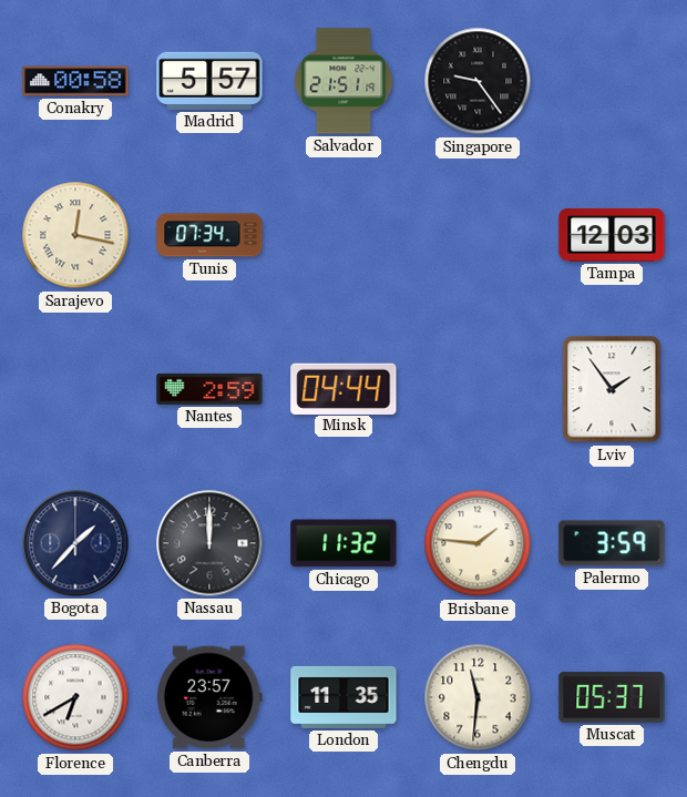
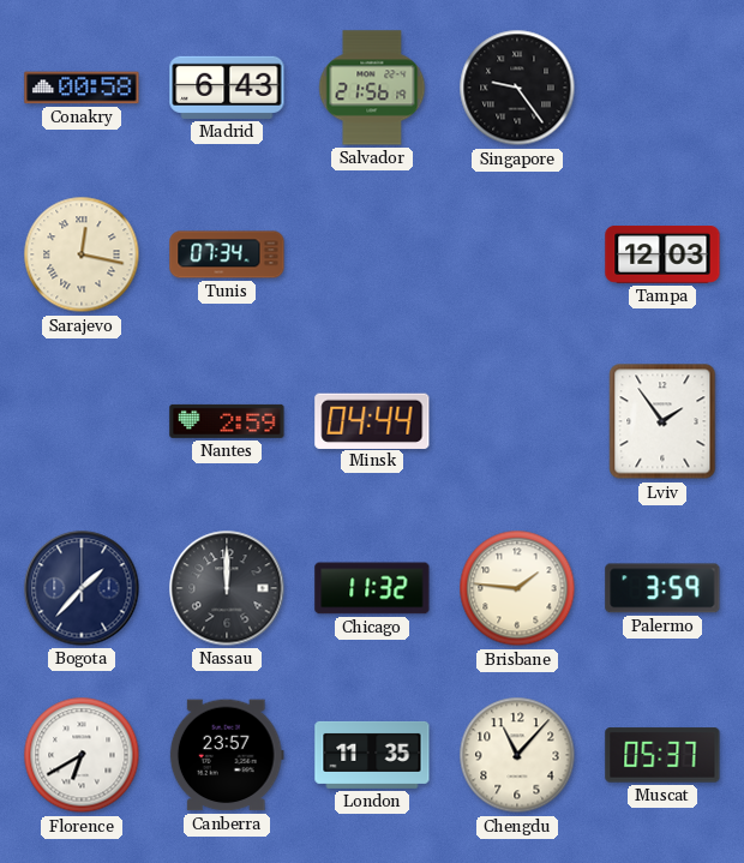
Madrid: 5:57 -> 6:43
Salvador: 21:51 -> 21:56
Chengdu: 11:31 -> 11:07
